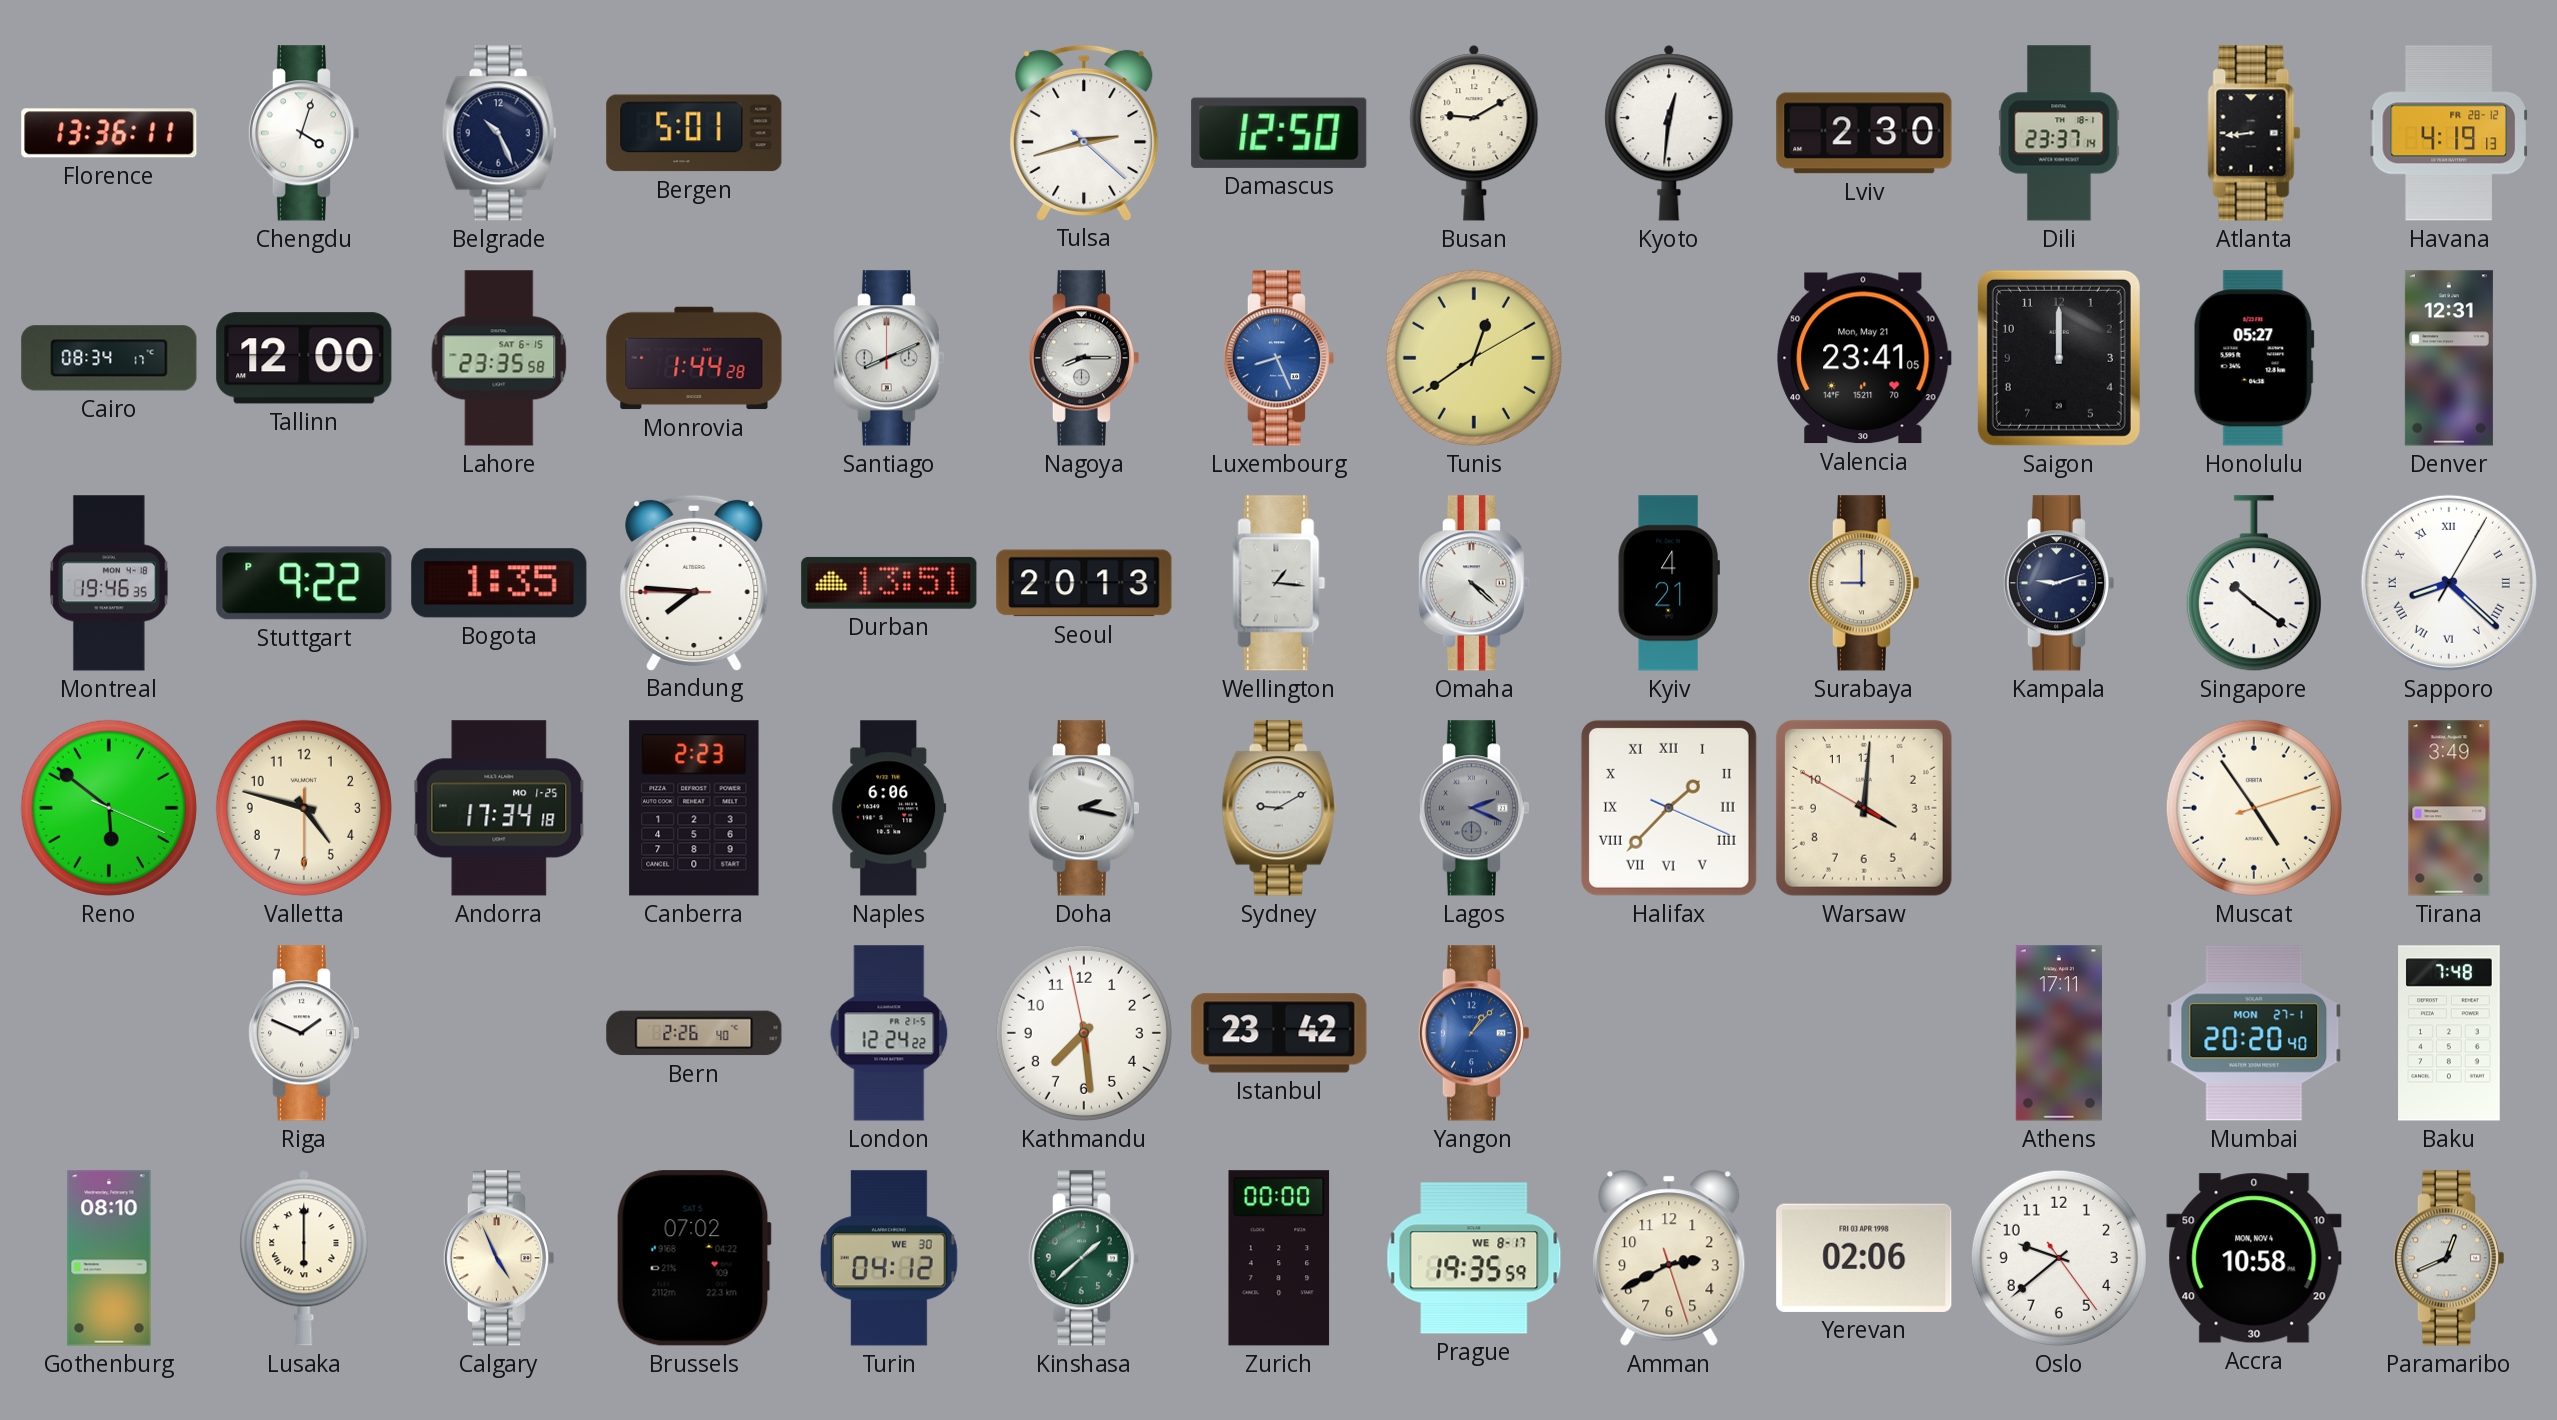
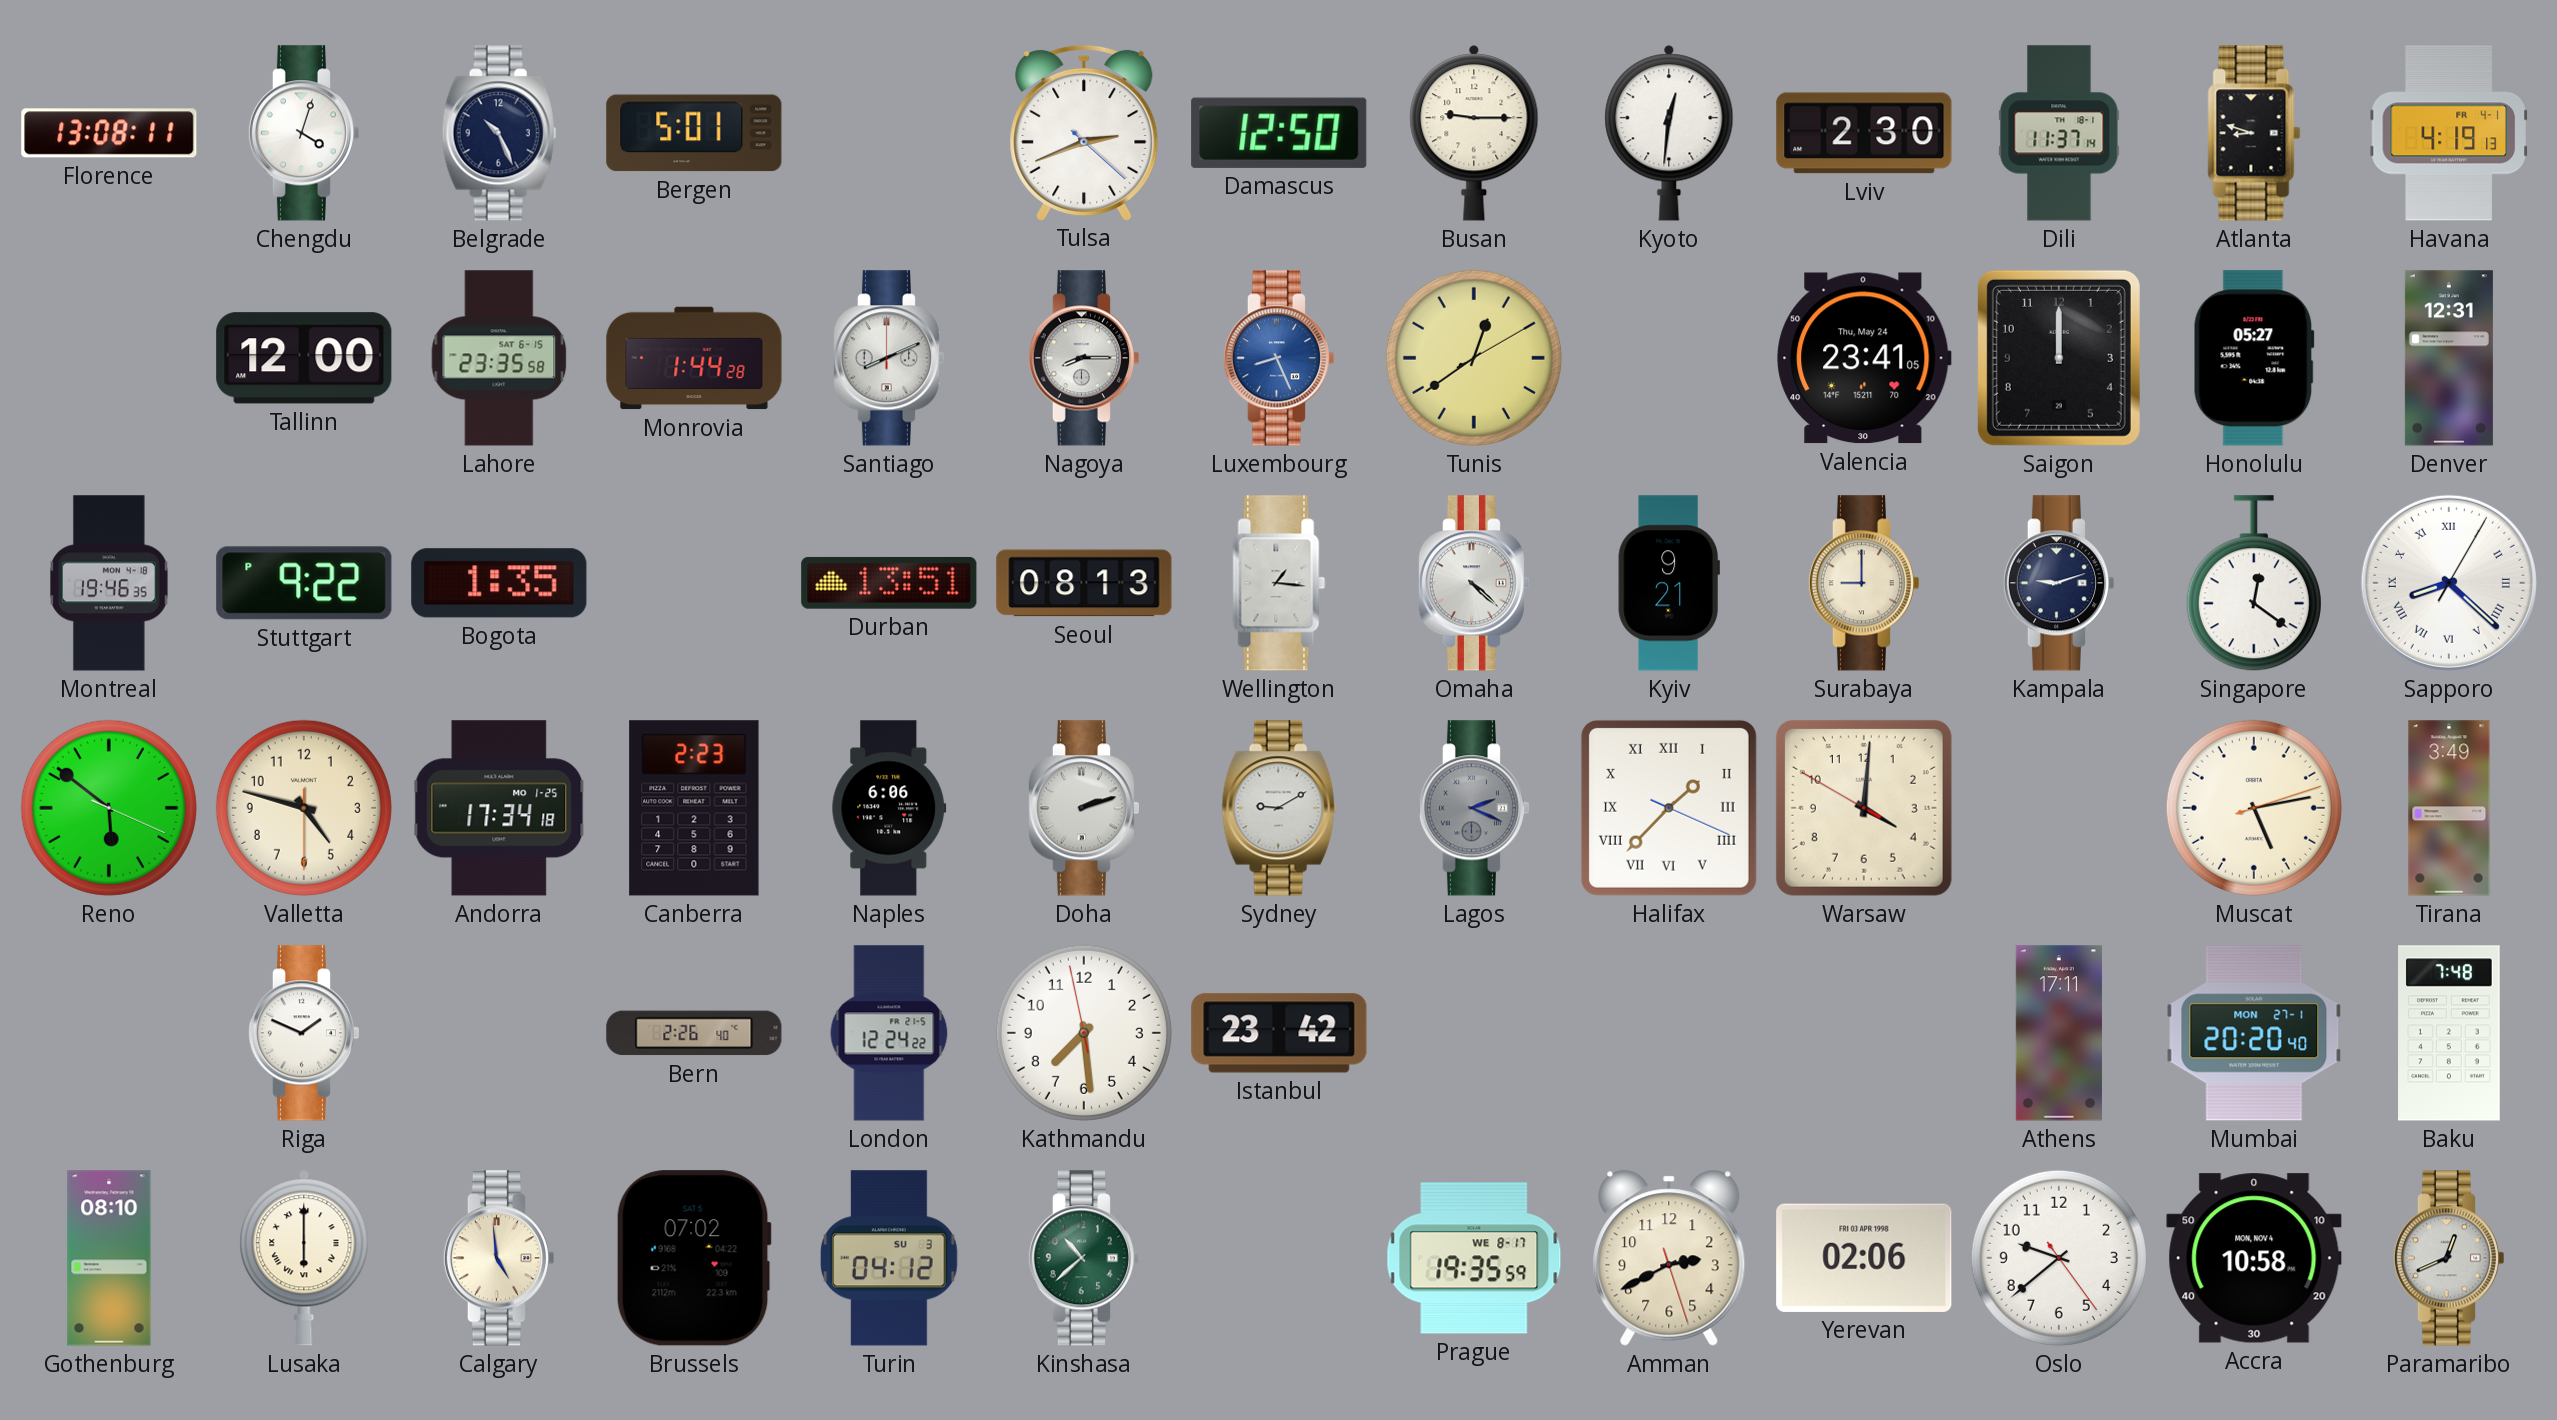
Florence: 13:36 -> 13:08
Tulsa: 2:42 -> 2:41
Busan: 9:10 -> 9:15
Dili: 23:37 -> 11:37
Atlanta: 8:44 -> 8:48
Havana date: FR 28-12 -> FR 4-1
Cairo: 08:34 -> none
Valencia date: Mon, May 21 -> Thu, May 24
Bandung: 7:45 -> none
Seoul: 20:13 -> 08:13
Kyiv: 4:21 -> 9:21
Singapore: 10:21 -> 12:21
Doha: 2:17 -> 2:12
Muscat: 4:54 -> 5:13
Yangon: 1:07 -> none
Calgary: 4:56 -> 4:59
Turin date: WE 30 -> SU 3
Kinshasa: 1:38 -> 10:38
Zurich: 00:00 -> none
